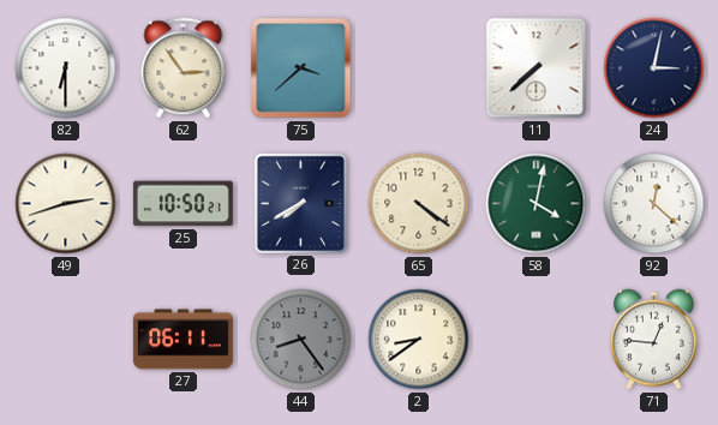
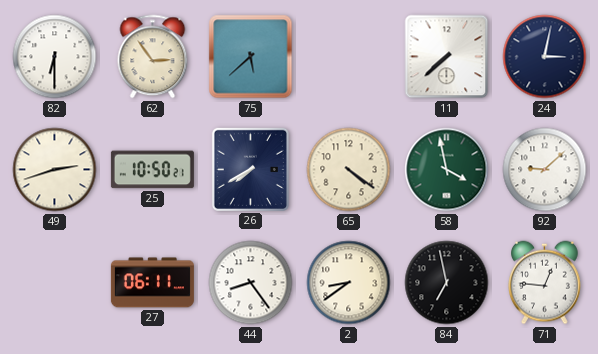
75: 3:38 -> 5:38
58: 4:02 -> 3:58
92: 12:22 -> 9:08
44 dial: grey -> white
84: none -> 6:58
